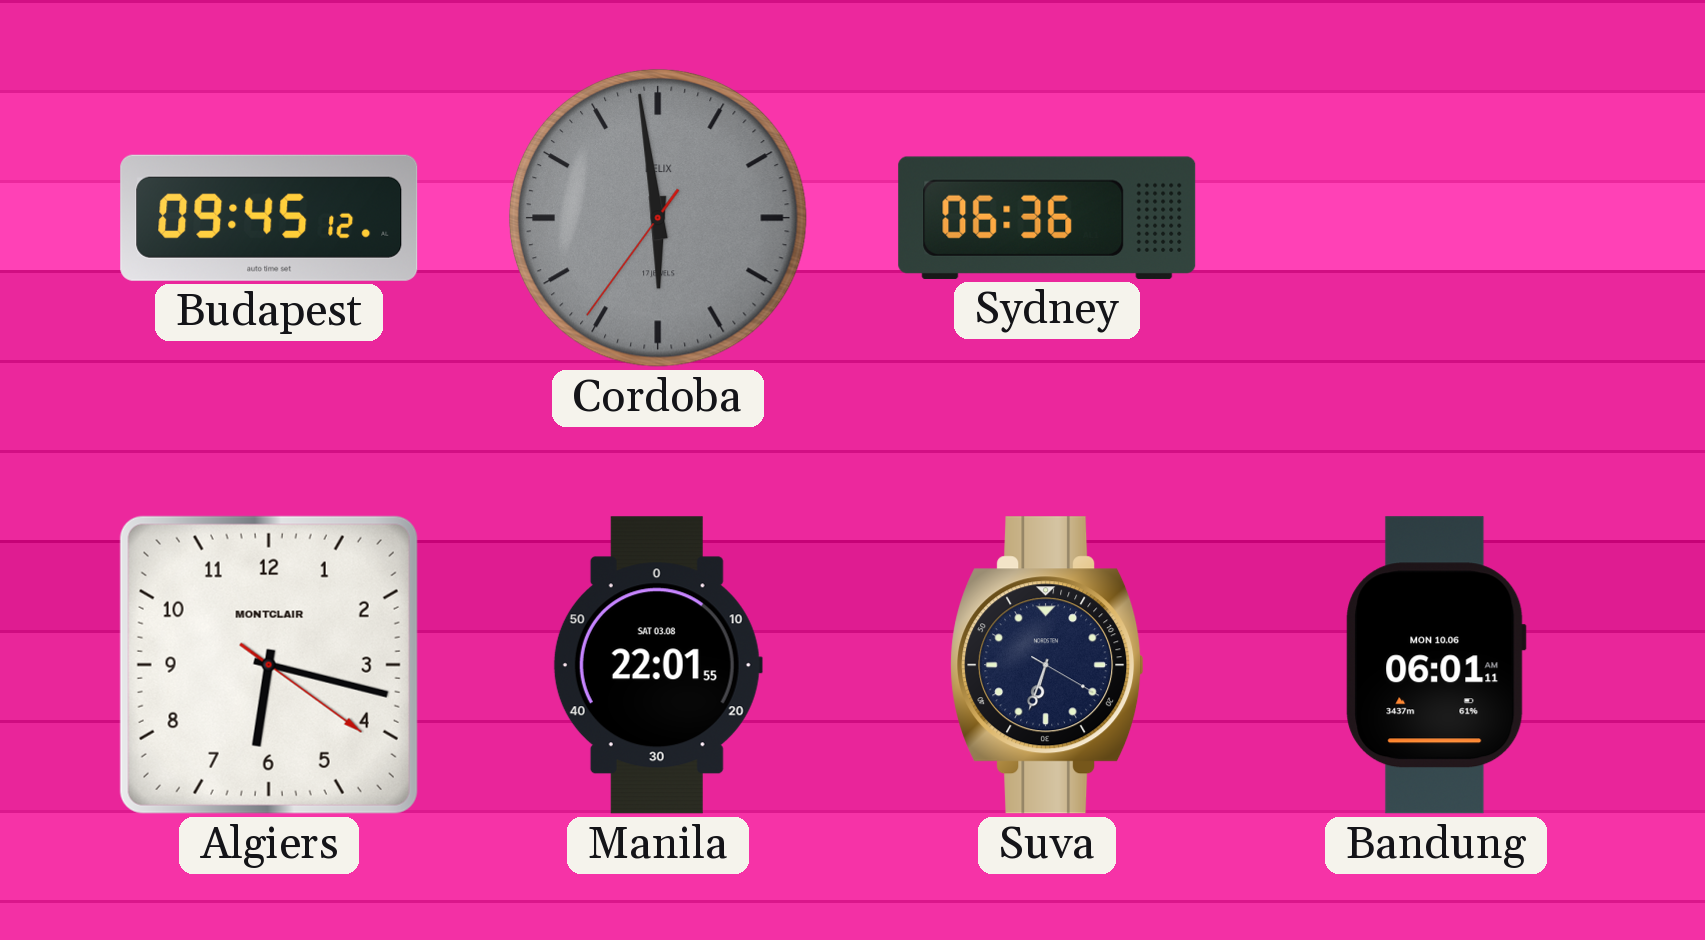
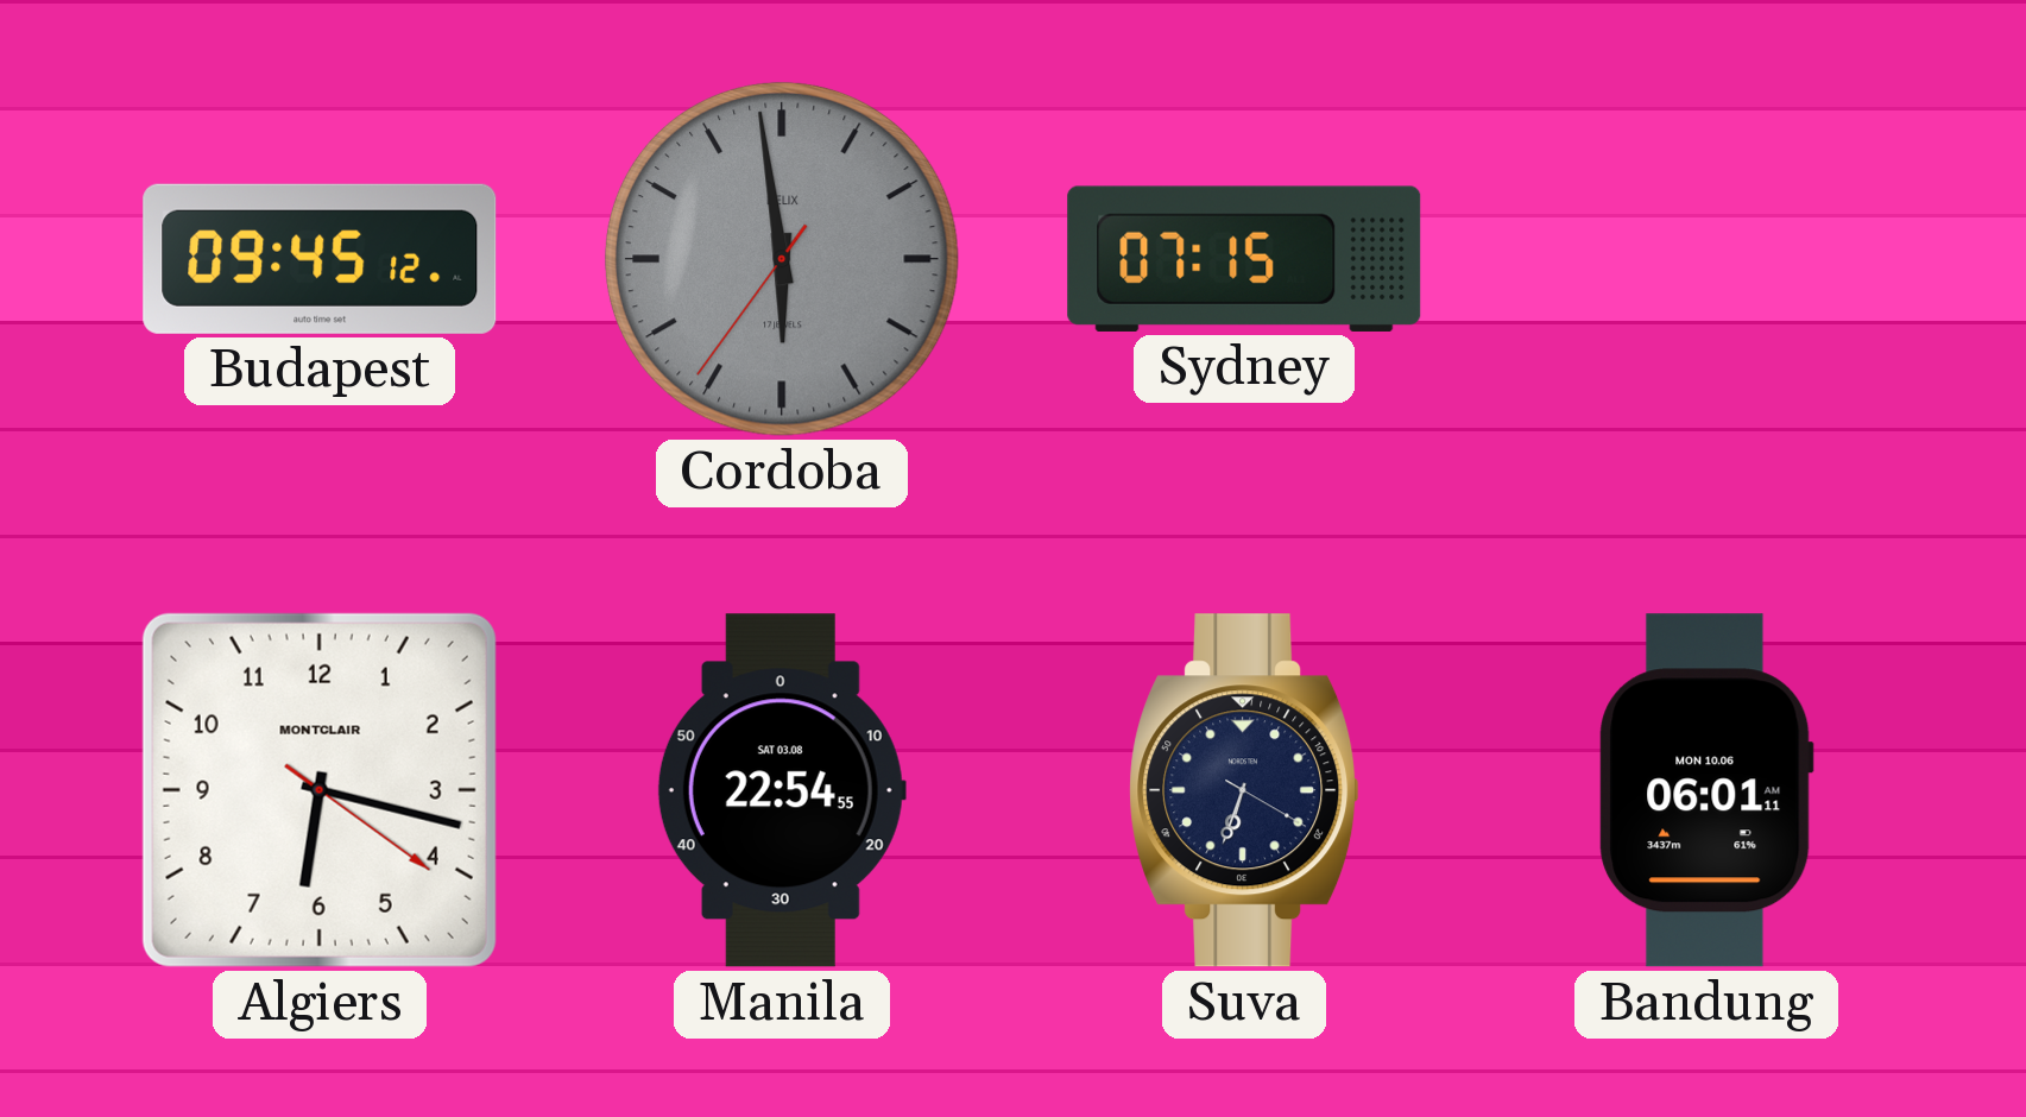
Sydney: 06:36 -> 07:15
Manila: 22:01 -> 22:54
